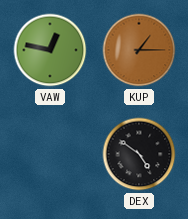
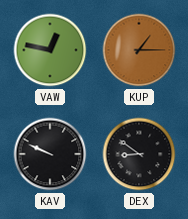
KAV: none -> 9:49
DEX: 4:51 -> 8:51
